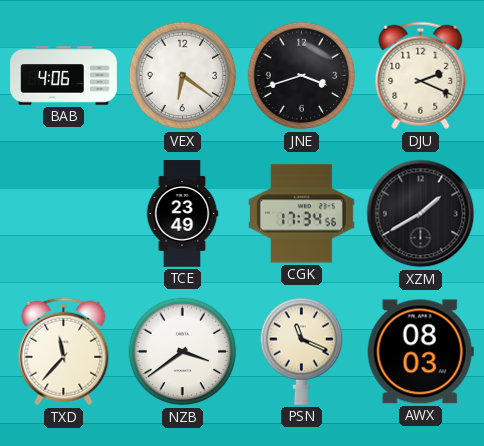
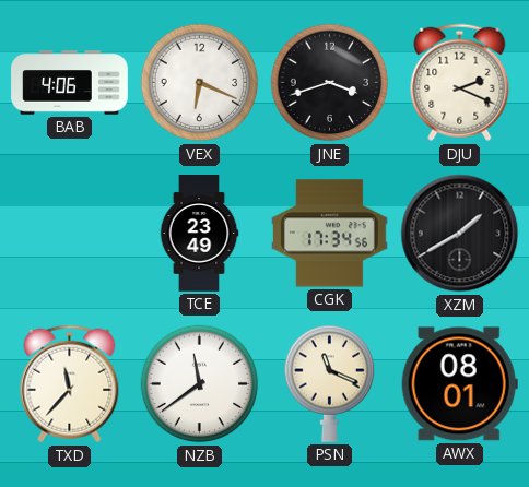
VEX: 6:21 -> 6:19
NZB: 3:39 -> 11:39
AWX: 08:03 -> 08:01
